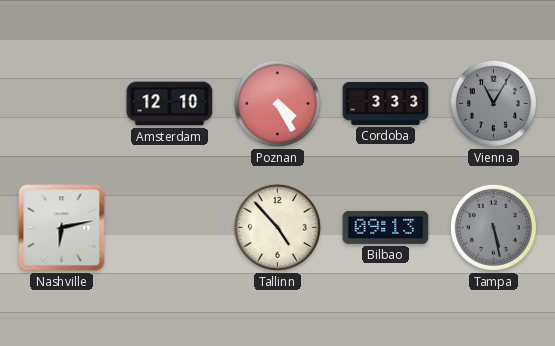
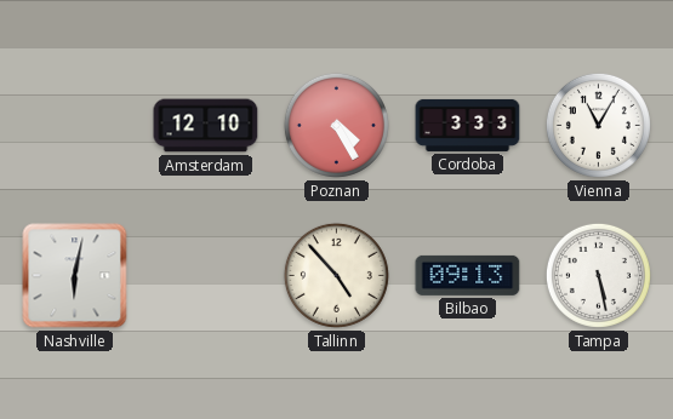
Vienna dial: grey -> white
Nashville: 6:13 -> 6:02
Tampa dial: grey -> white
